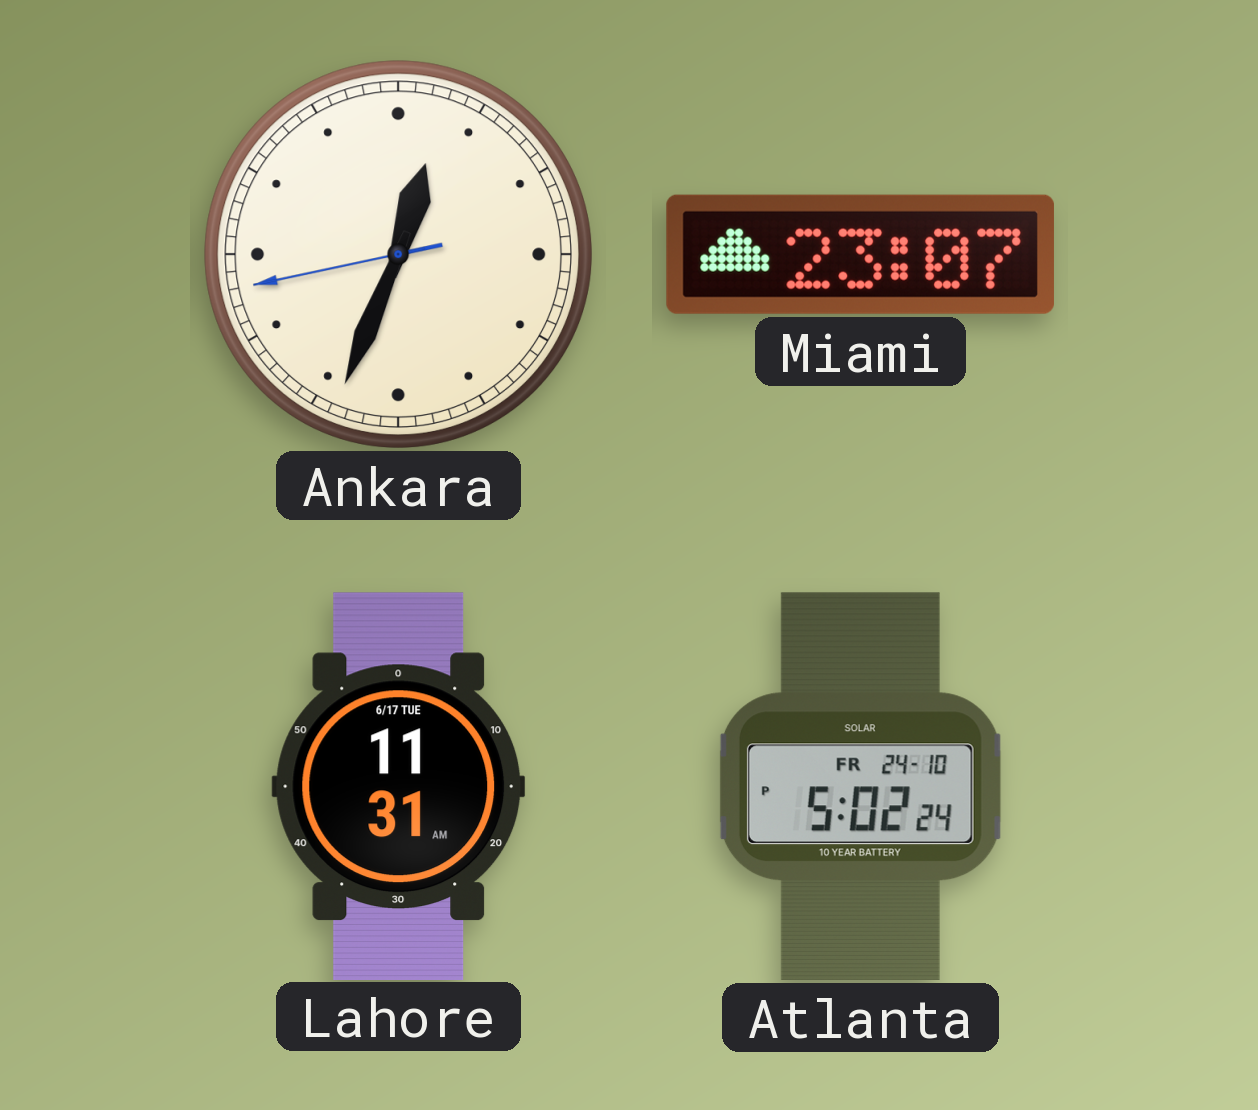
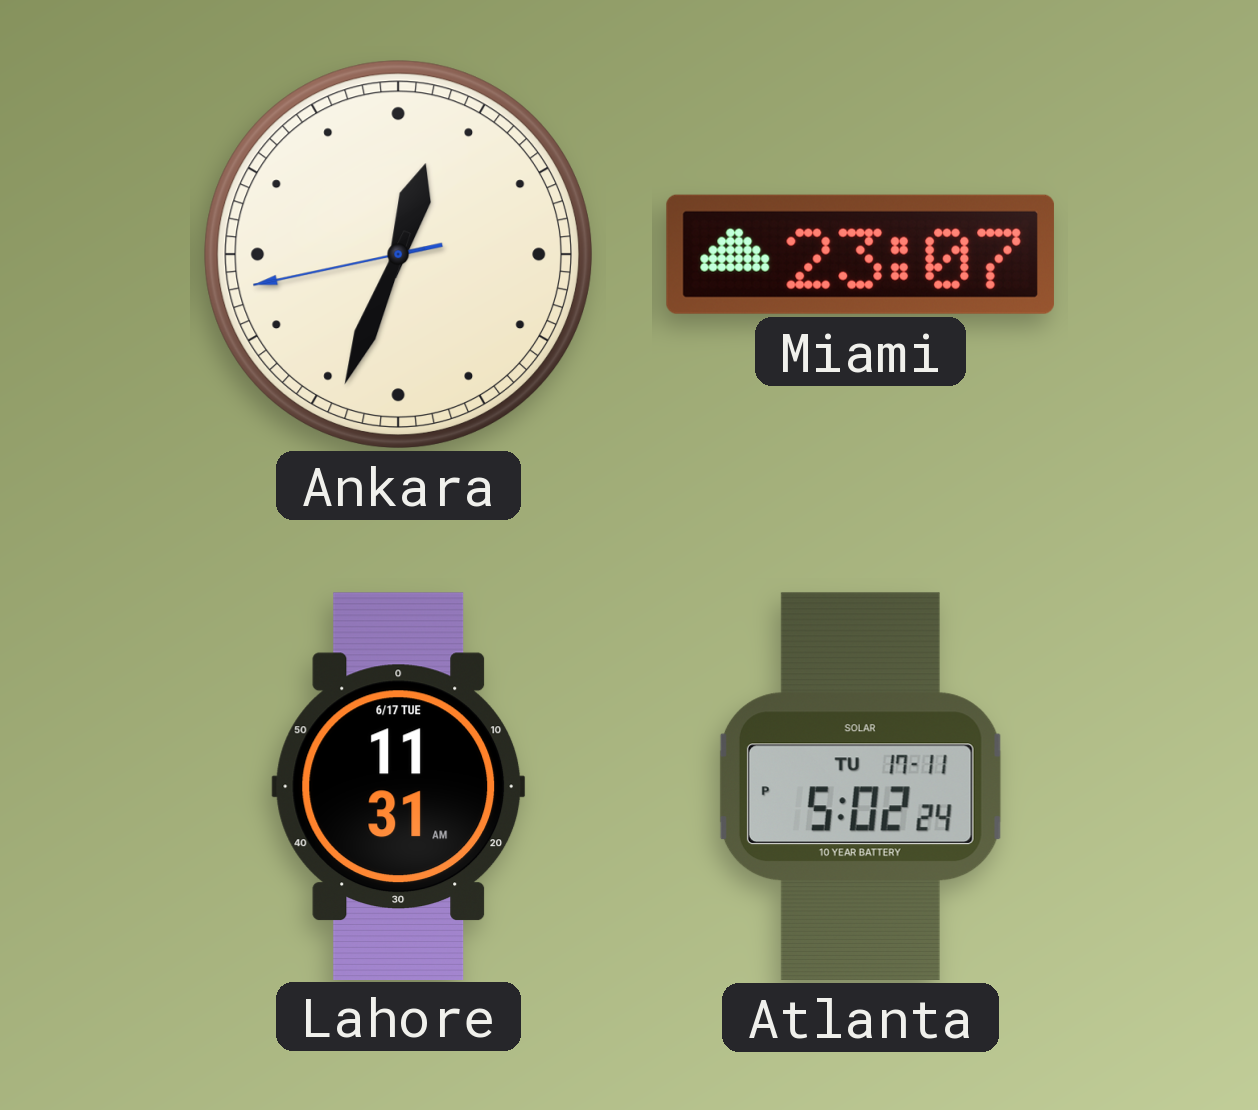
Atlanta date: FR 24-10 -> TU 17-11
